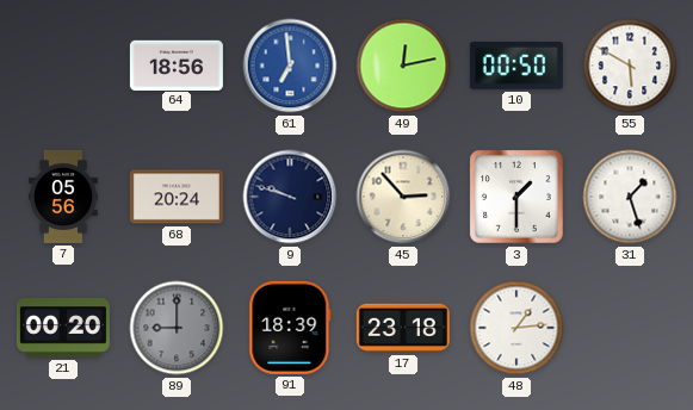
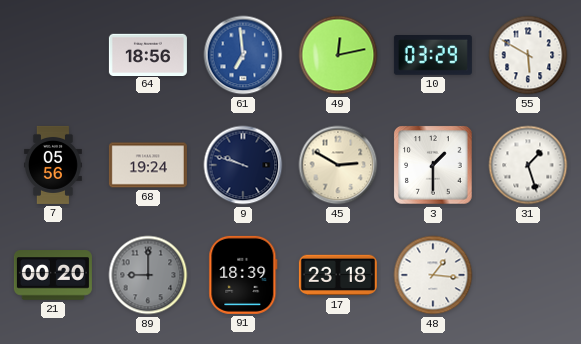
10: 00:50 -> 03:29
68: 20:24 -> 19:24
45: 2:53 -> 2:50
48: 1:14 -> 1:16
